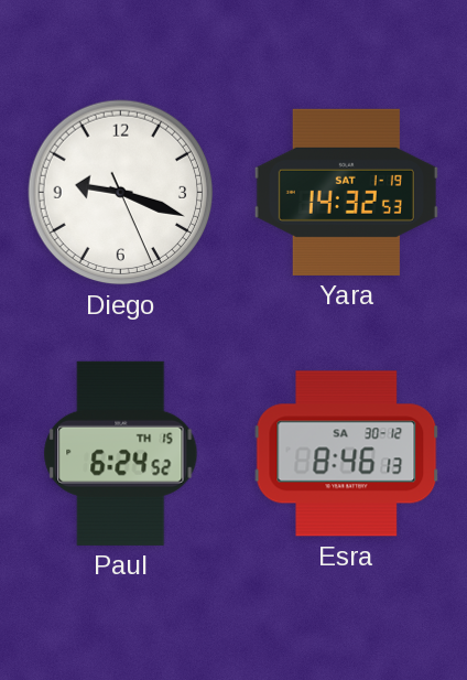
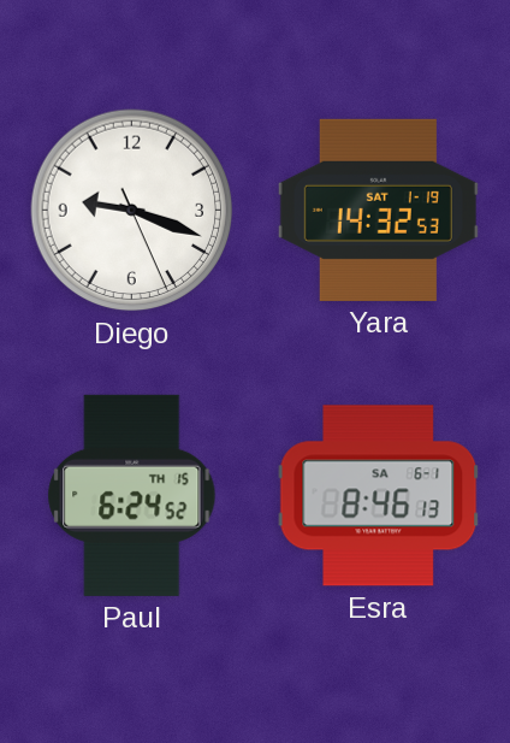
Esra date: SA 30-12 -> SA 6-1
